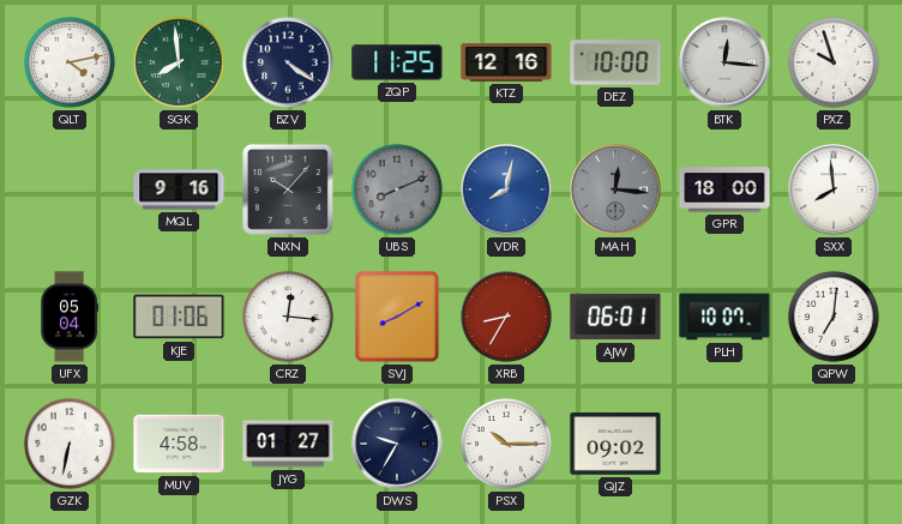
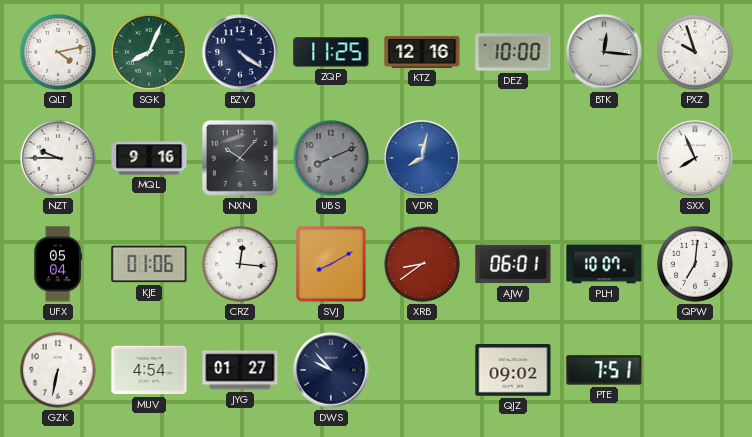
SGK: 7:59 -> 8:04
NZT: none -> 9:45
MAH: 12:16 -> none
GPR: 18:00 -> none
SXX: 7:59 -> 7:56
XRB: 8:35 -> 8:39
MUV: 4:58 -> 4:54
DWS: 9:35 -> 9:53
PSX: 10:15 -> none
PTE: none -> 7:51
